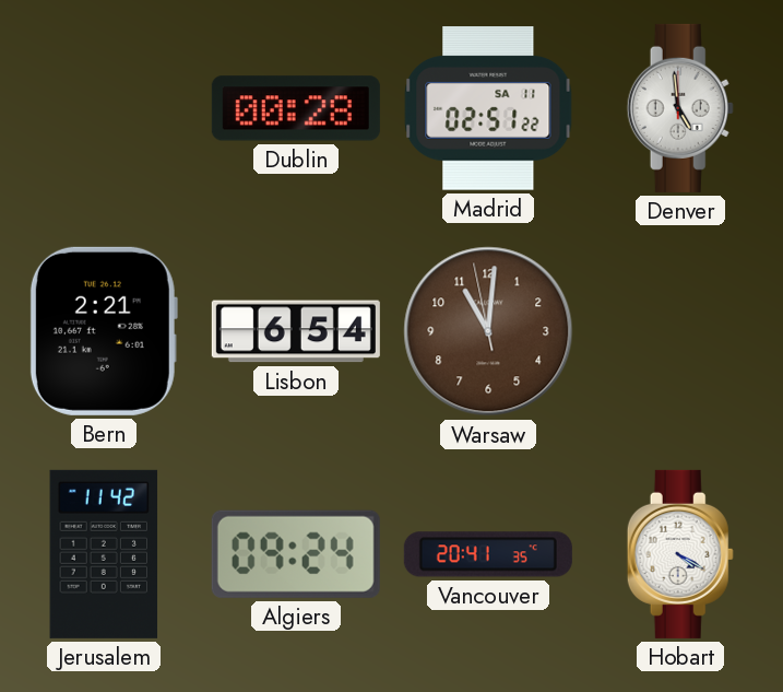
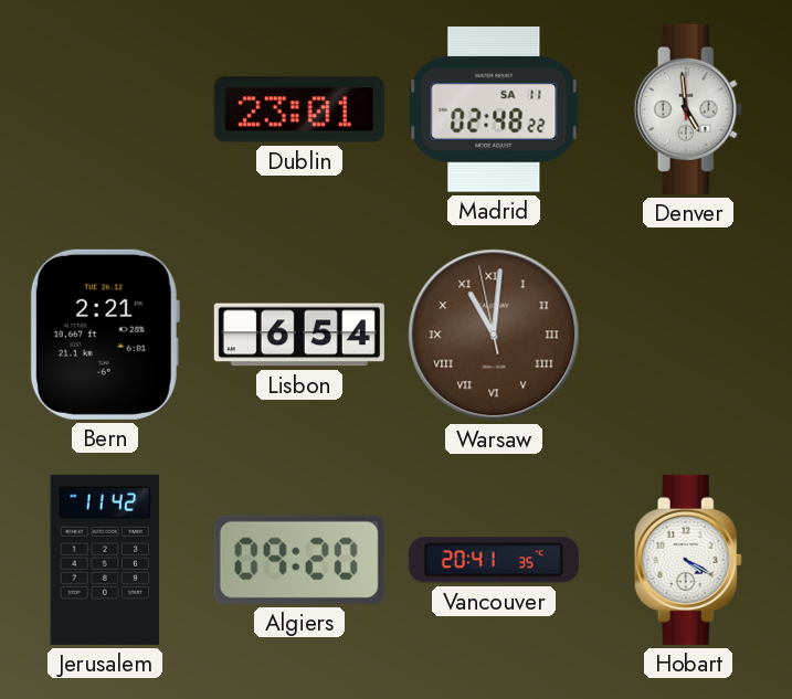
Dublin: 00:28 -> 23:01
Madrid: 02:51 -> 02:48
Warsaw numerals: Arabic -> Roman
Algiers: 09:24 -> 09:20
